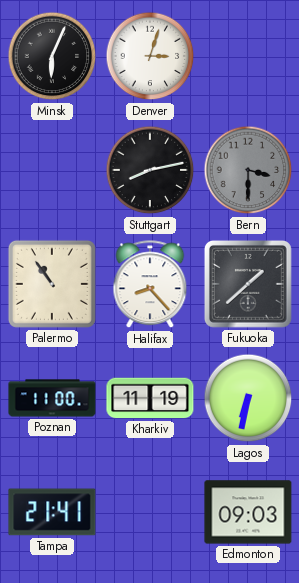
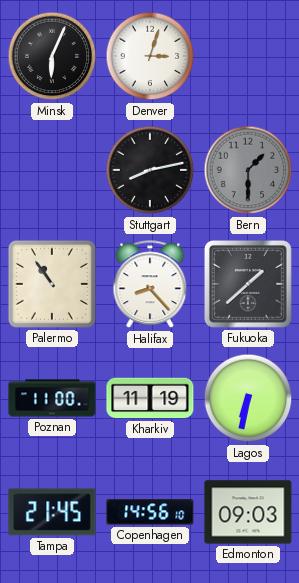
Bern: 3:30 -> 1:30
Tampa: 21:41 -> 21:45
Copenhagen: none -> 14:56
